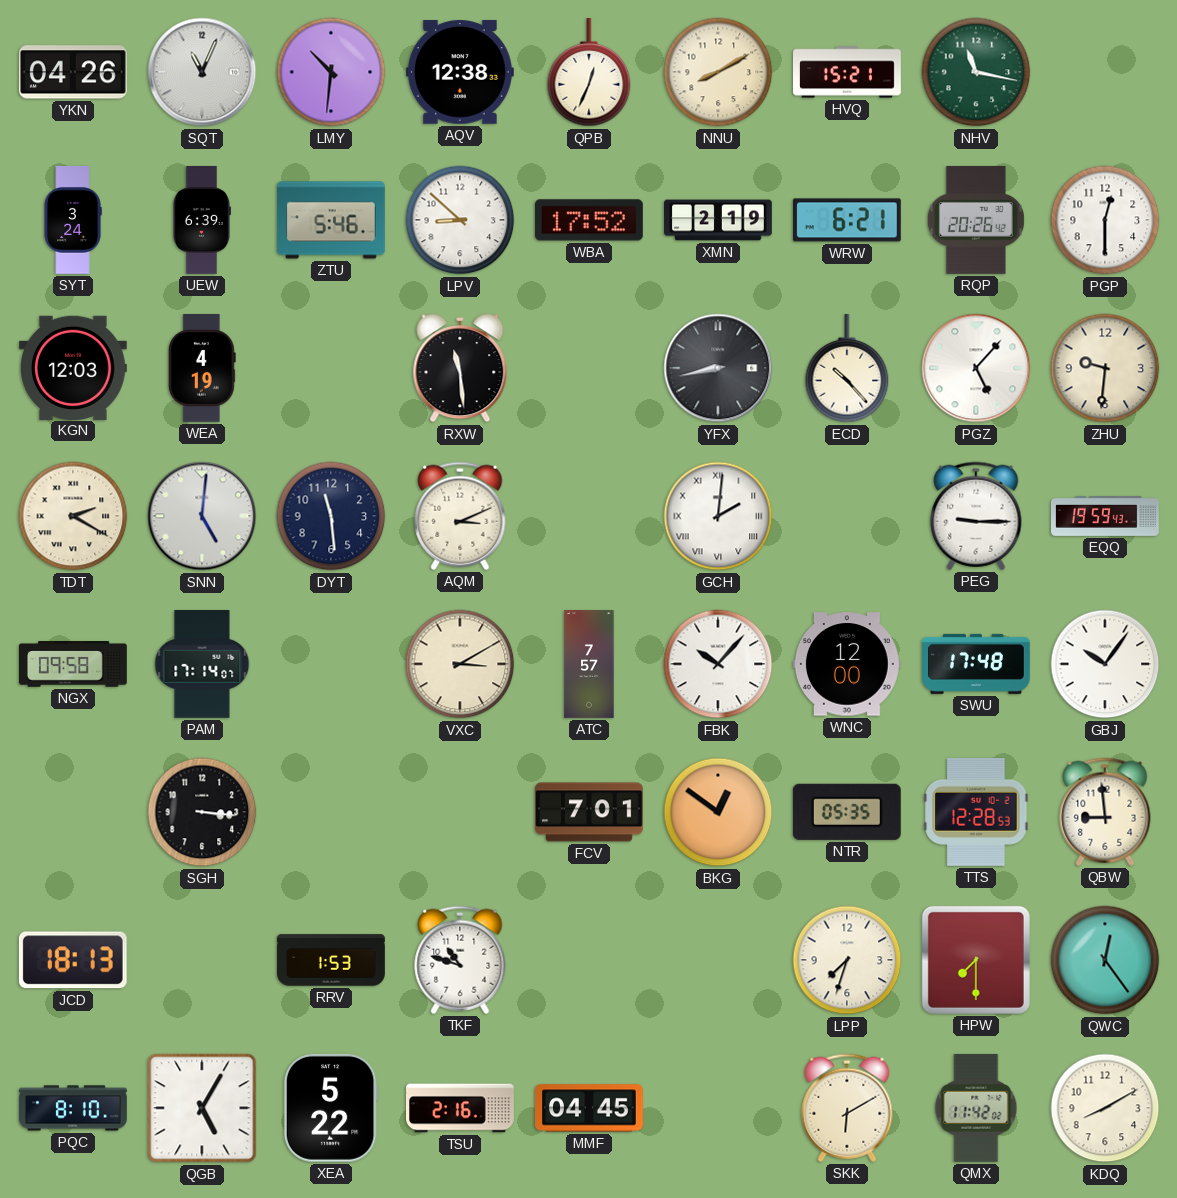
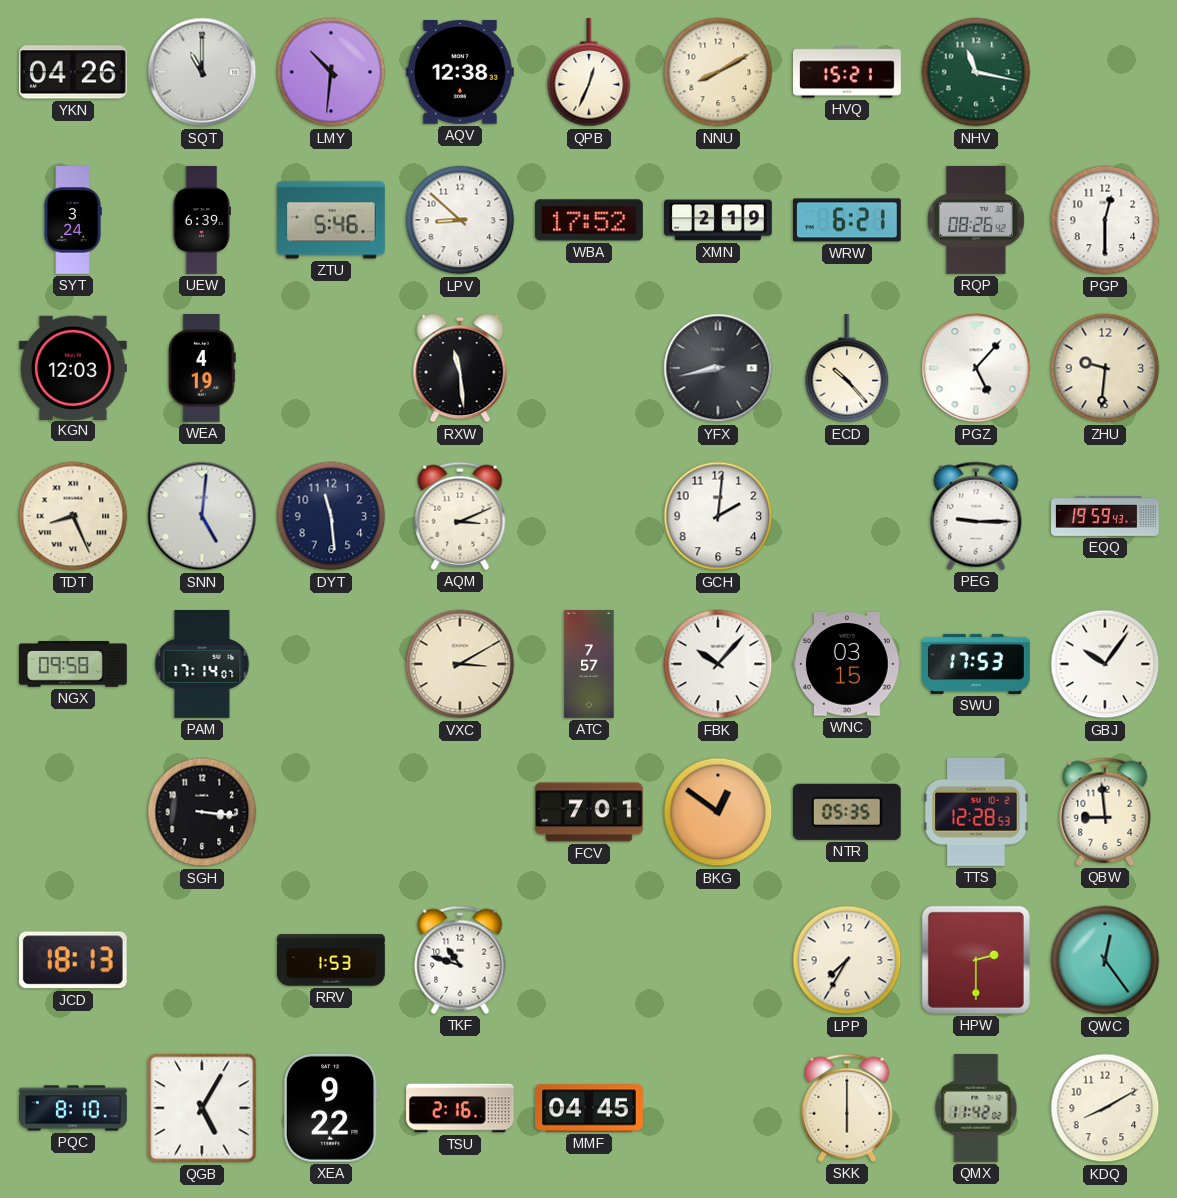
SQT: 11:04 -> 11:00
RQP: 20:26 -> 08:26
TDT: 2:20 -> 8:26
GCH numerals: Roman -> Arabic
WNC: 12:00 -> 03:15
SWU: 17:48 -> 17:53
LPP: 7:33 -> 7:35
HPW: 7:30 -> 2:30
XEA: 5:22 -> 9:22
SKK: 6:10 -> 6:00
